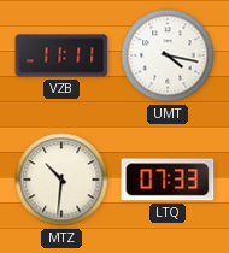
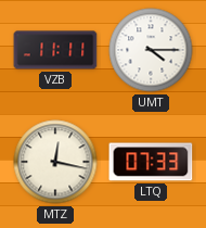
UMT: 4:17 -> 4:15
MTZ: 10:31 -> 12:17
